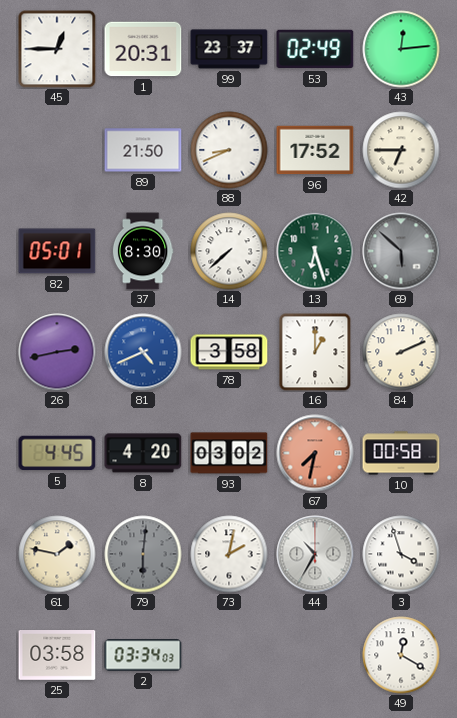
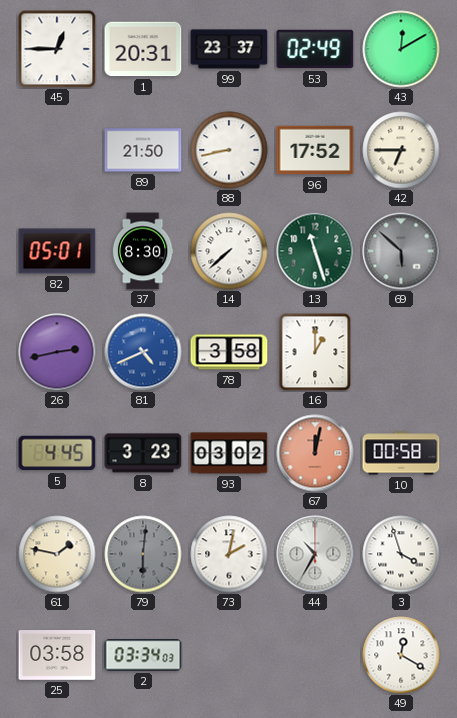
43: 12:14 -> 12:10
88: 8:41 -> 8:43
13: 6:27 -> 11:27
84: 2:11 -> none
8: 4:20 -> 3:23
67: 7:32 -> 12:02
